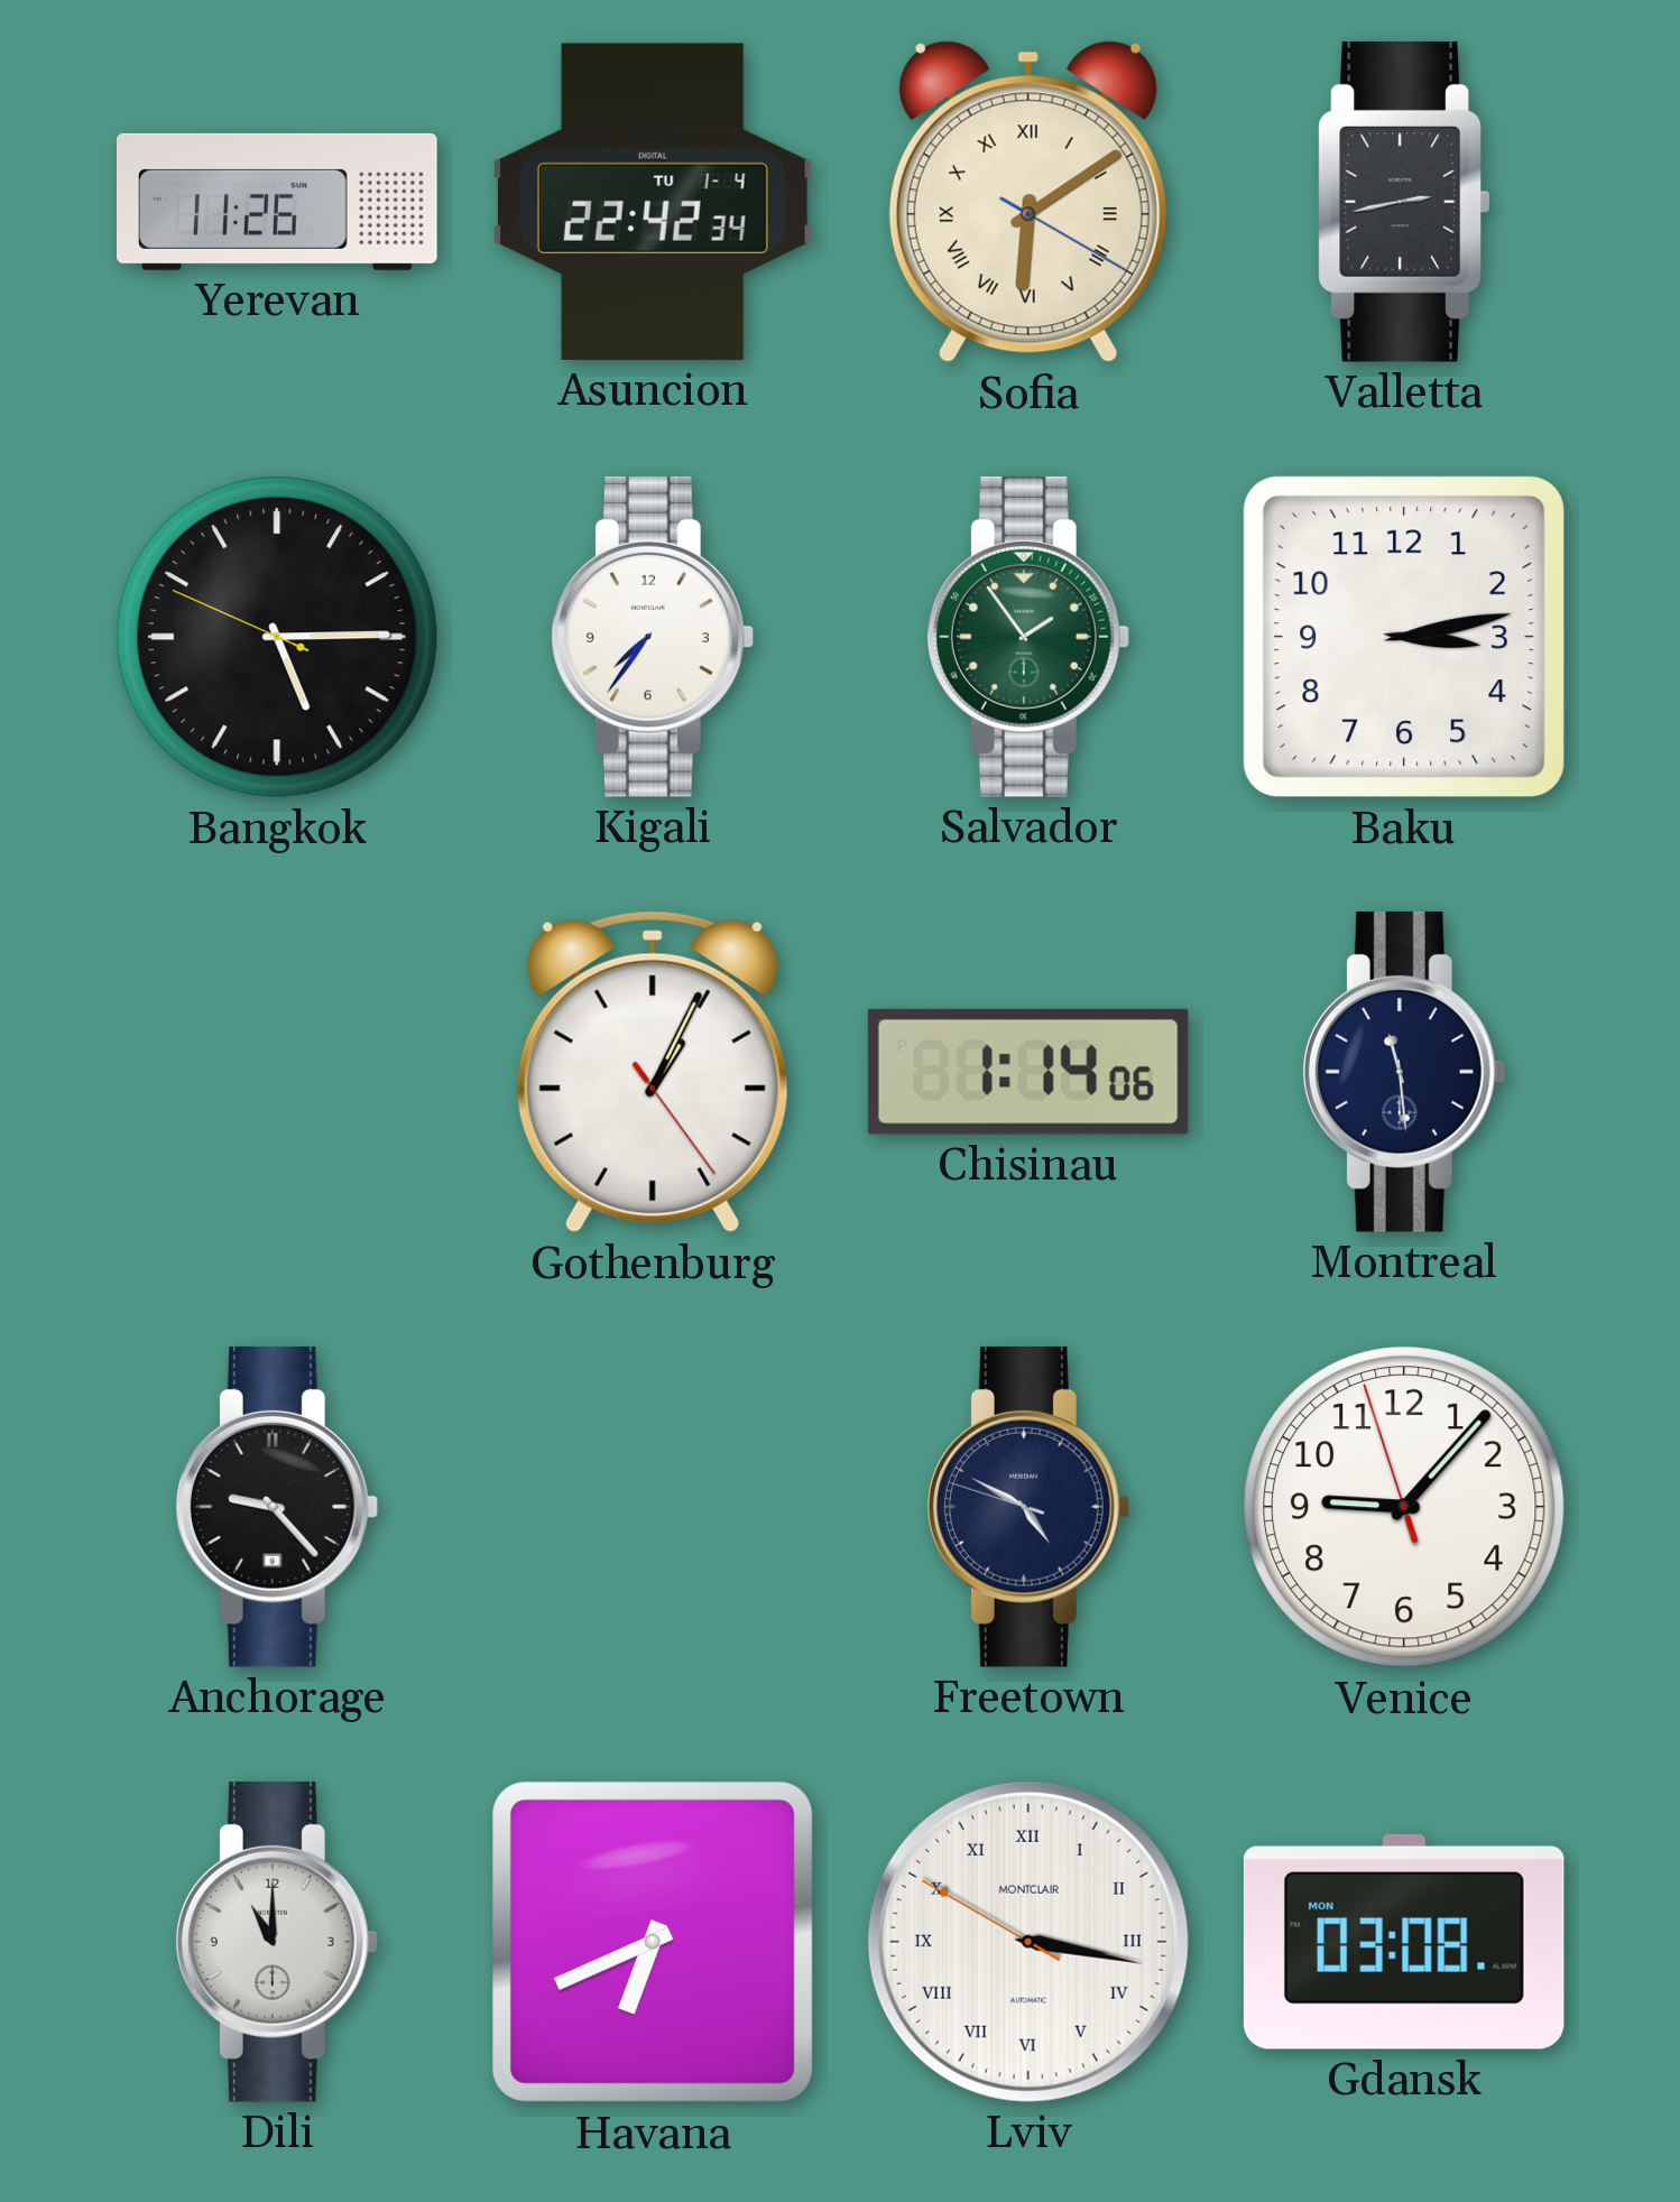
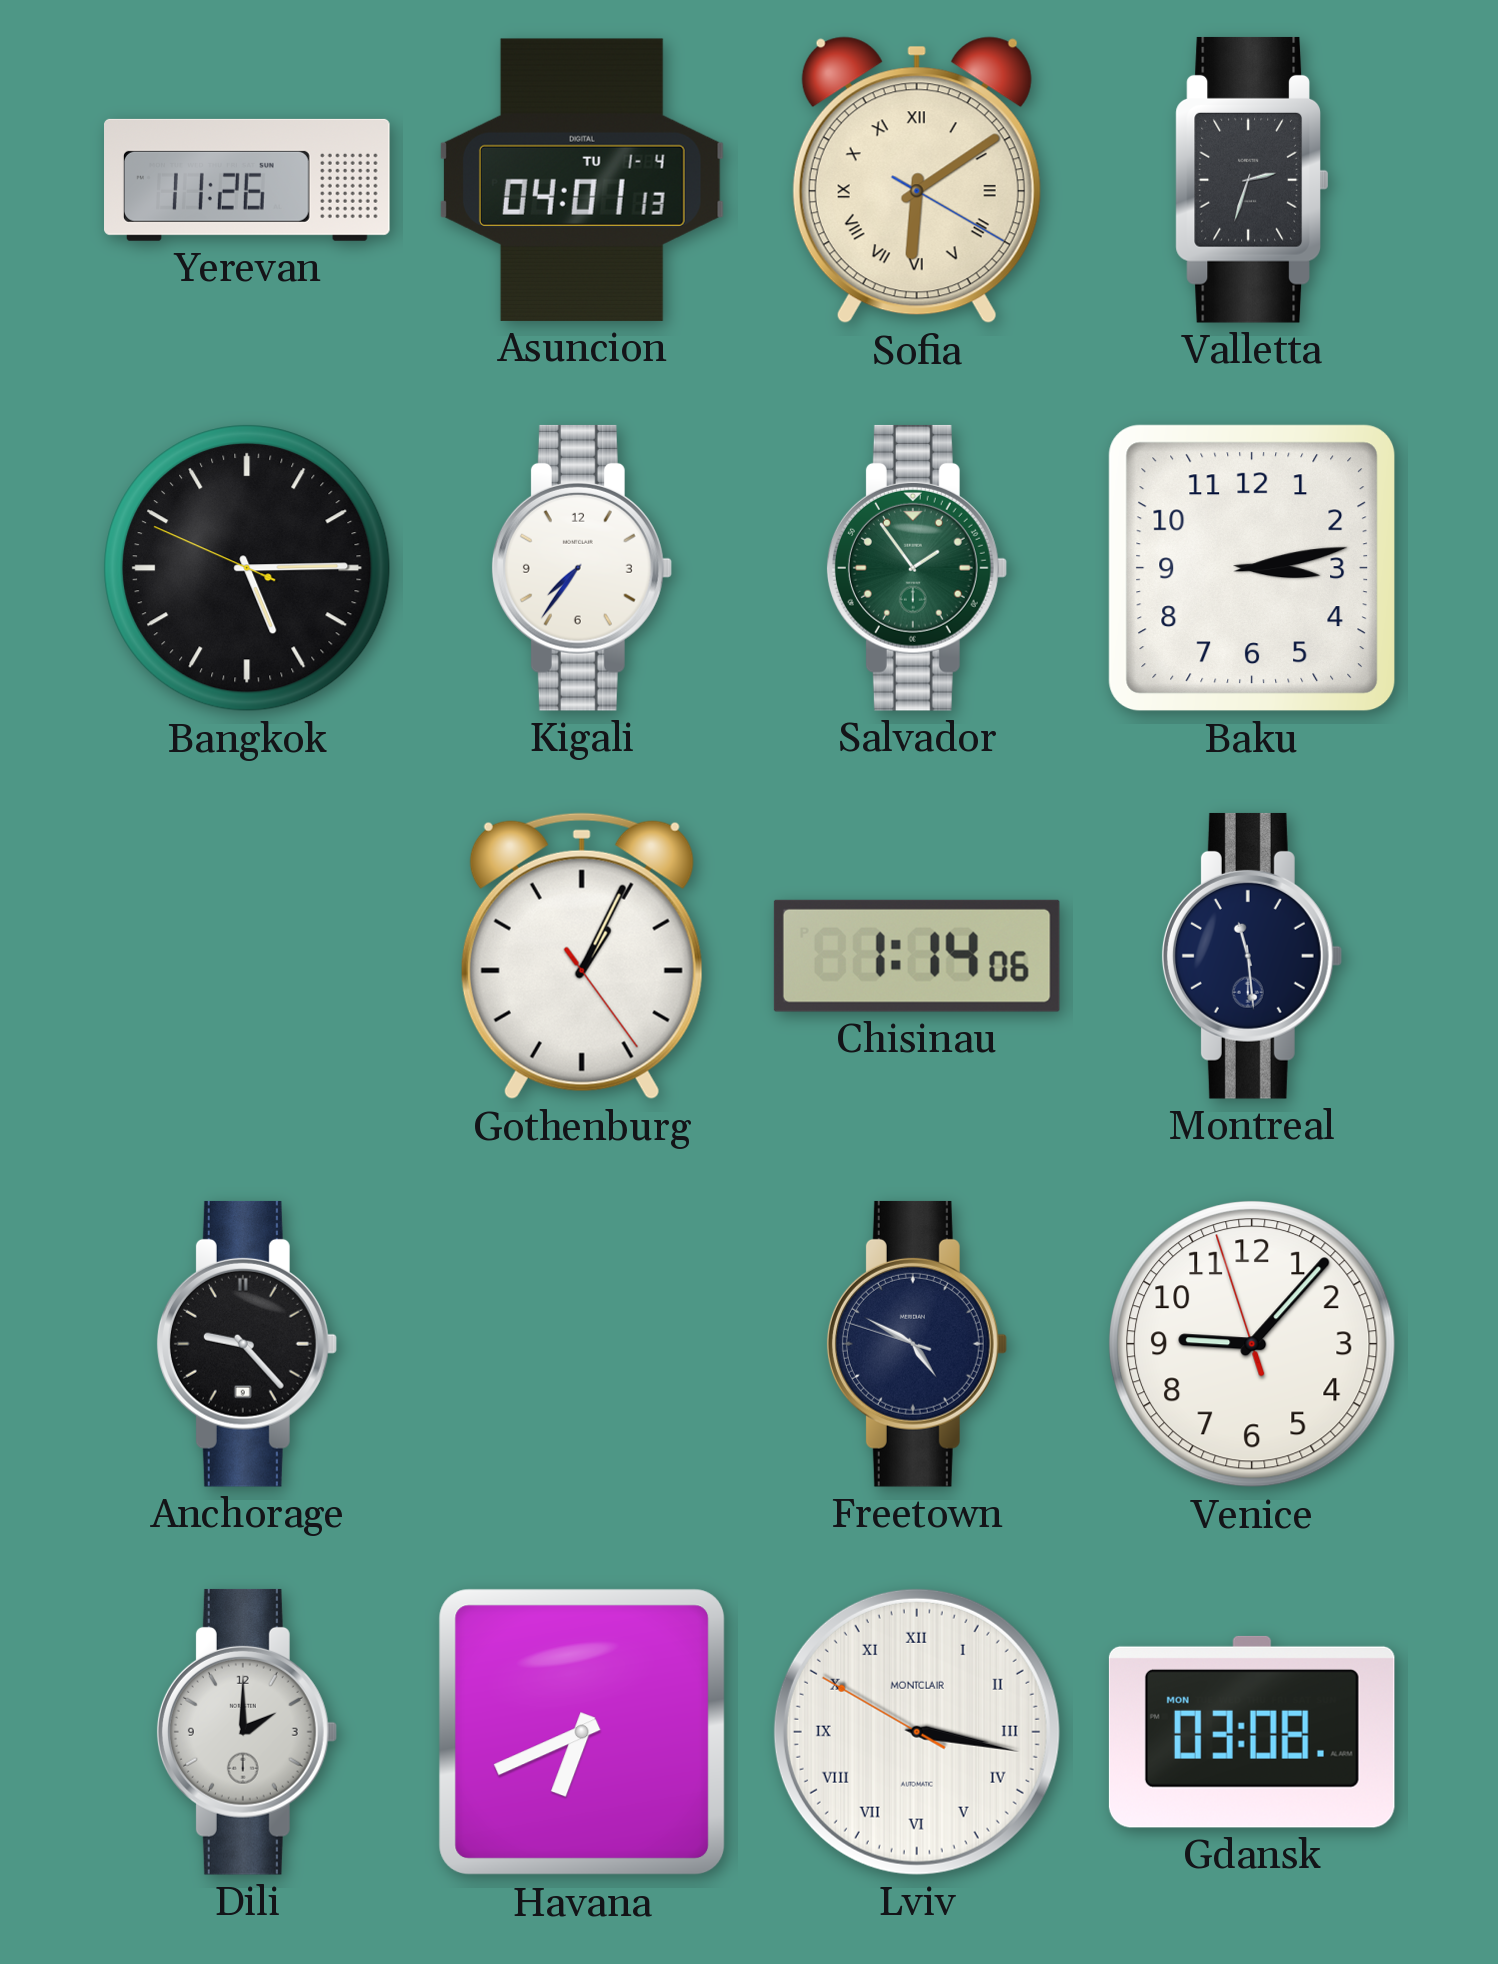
Asuncion: 22:42 -> 04:01
Valletta: 2:43 -> 2:33
Dili: 11:00 -> 2:00
